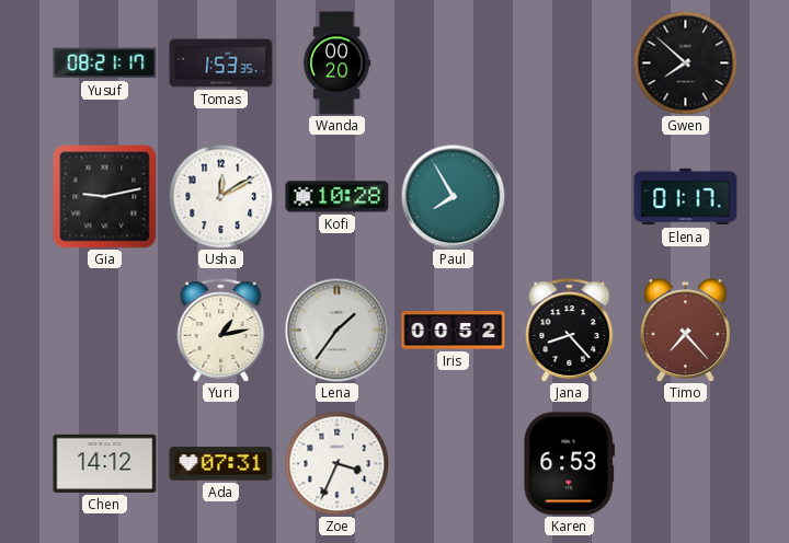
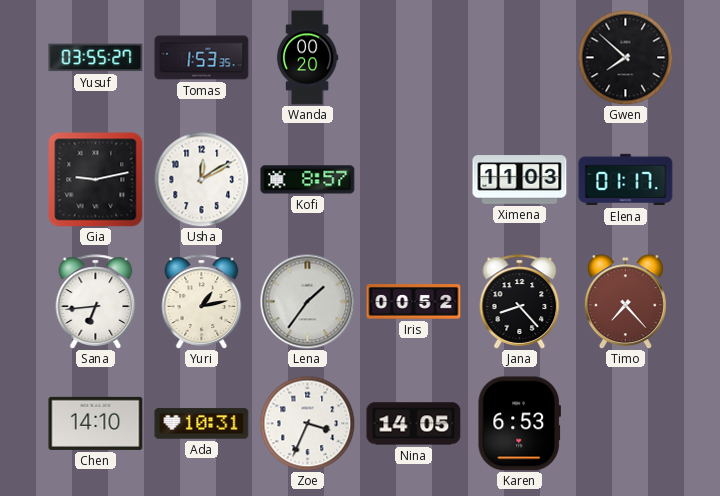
Yusuf: 08:21 -> 03:55
Kofi: 10:28 -> 8:57
Paul: 7:55 -> none
Ximena: none -> 11:03
Sana: none -> 6:44
Chen: 14:12 -> 14:10
Ada: 07:31 -> 10:31
Nina: none -> 14:05
